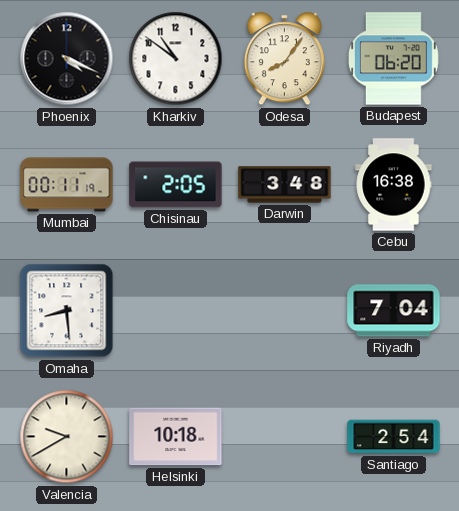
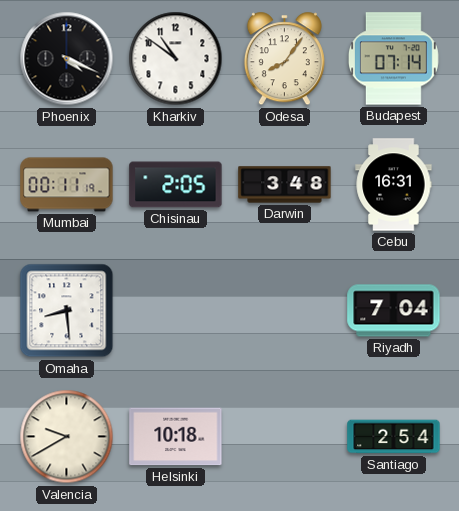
Budapest: 06:20 -> 07:14
Cebu: 16:38 -> 16:31
